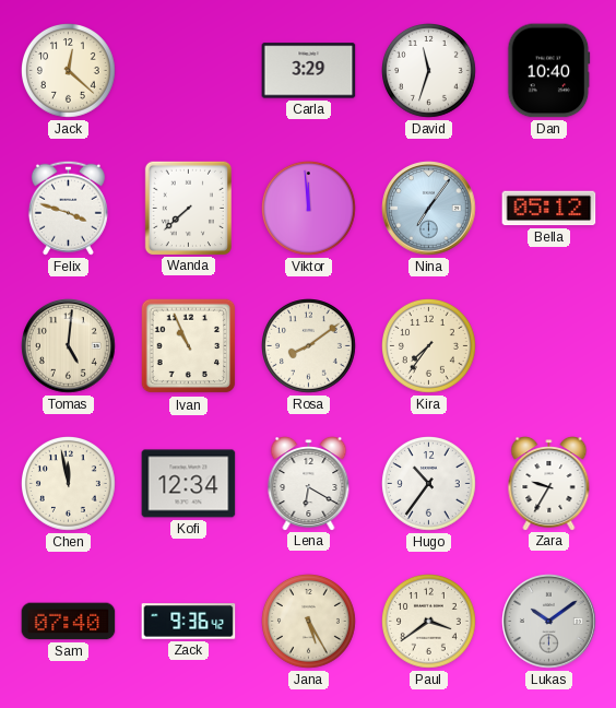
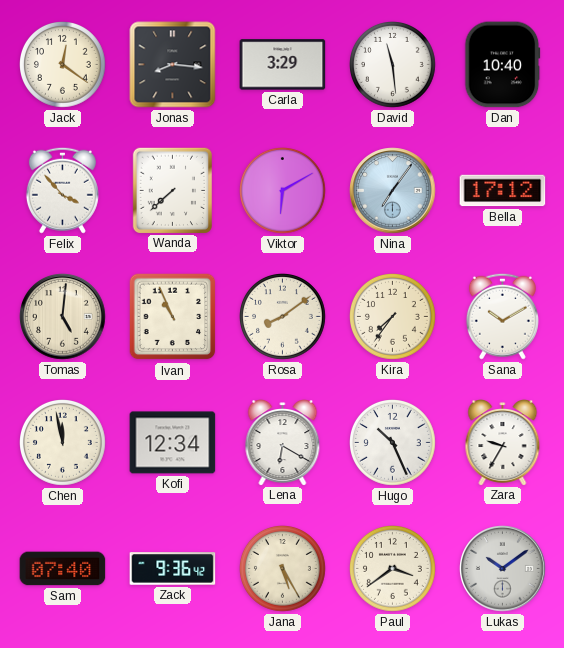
Jack: 12:22 -> 12:21
Jonas: none -> 8:16
David: 11:33 -> 11:29
Felix: 3:48 -> 3:53
Viktor: 11:59 -> 6:10
Bella: 05:12 -> 17:12
Sana: none -> 10:10
Hugo: 10:36 -> 10:26
